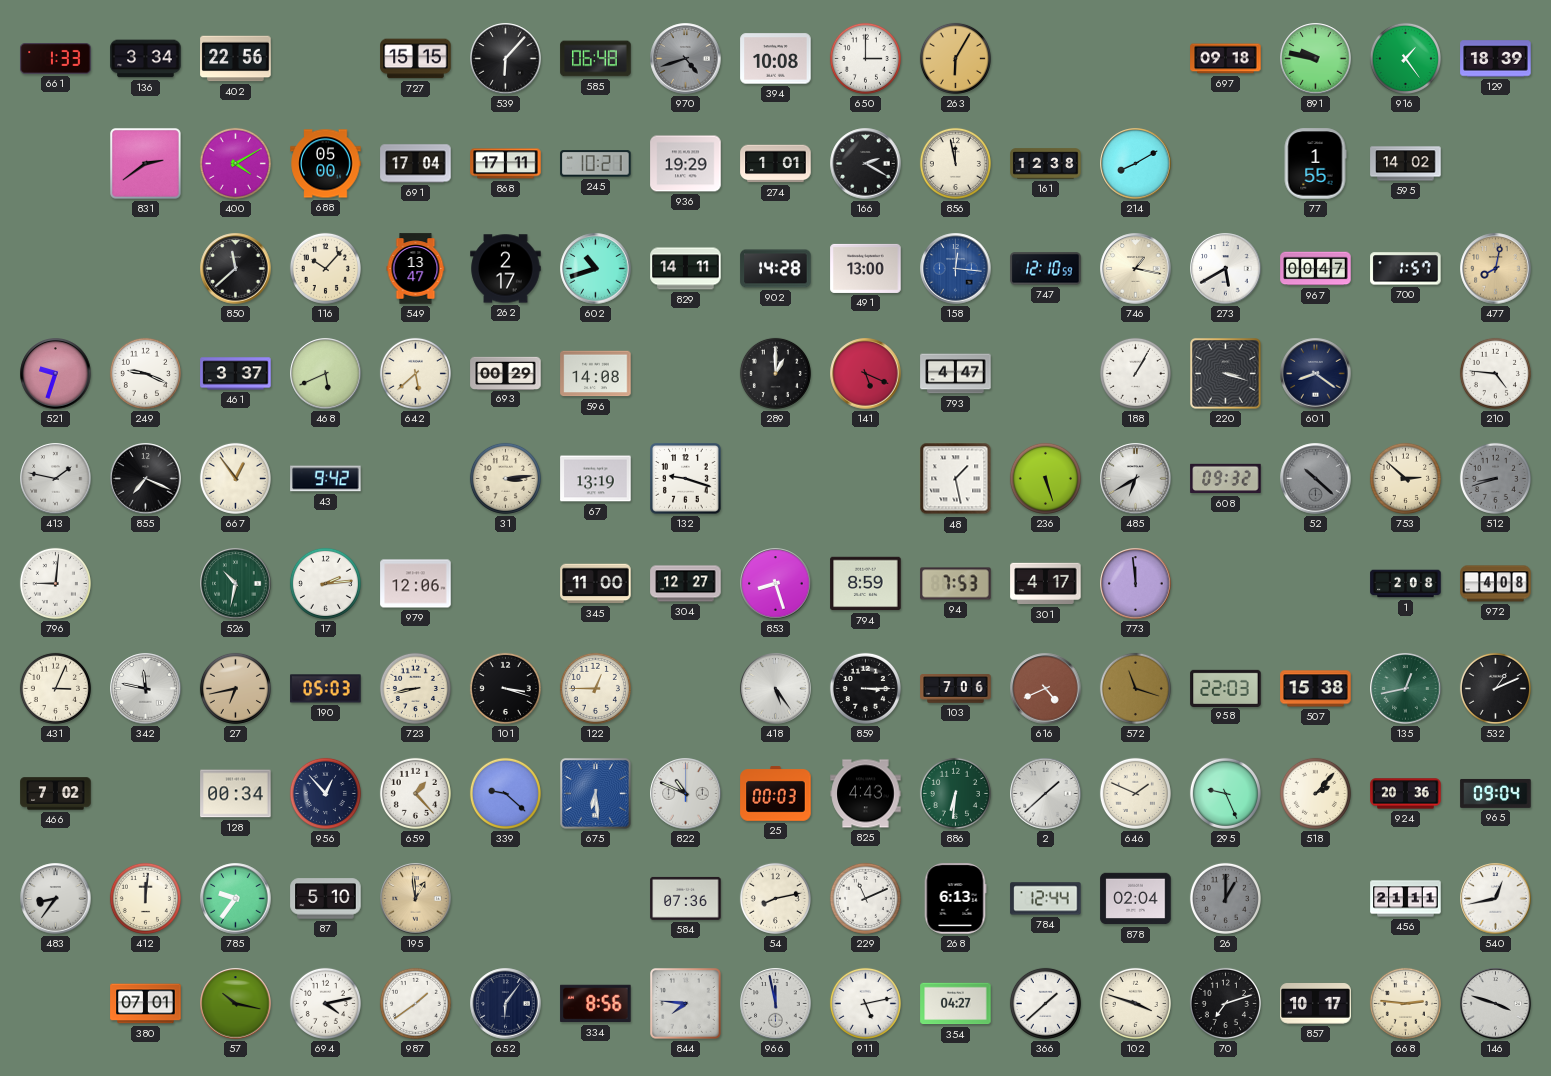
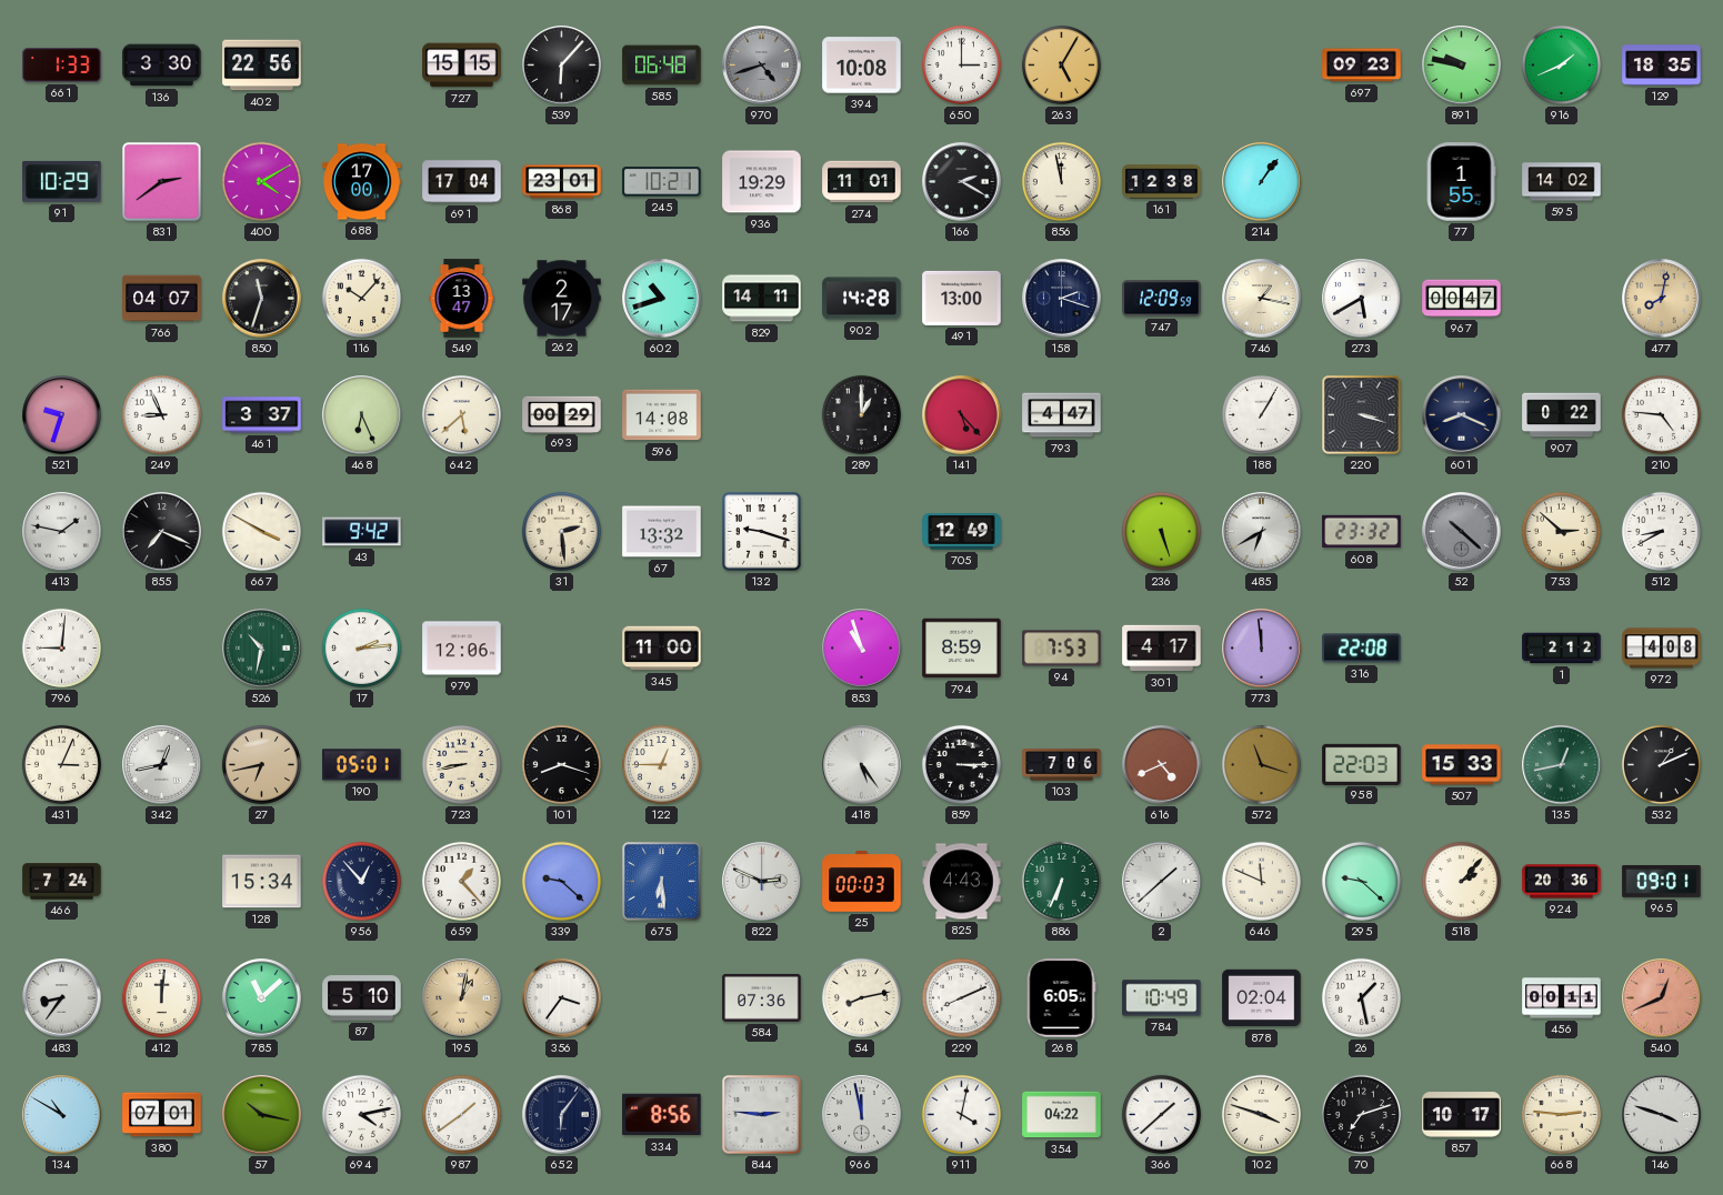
136: 3:34 -> 3:30
263: 6:05 -> 5:05
697: 09:18 -> 09:23
916: 1:24 -> 1:41
129: 18:39 -> 18:35
91: none -> 10:29
688: 05:00 -> 17:00
868: 17:11 -> 23:01
274: 1:01 -> 11:01
214: 8:10 -> 1:06
766: none -> 04:07
850: 11:38 -> 11:33
158: 12:16 -> 2:18
158 dial: blue -> navy
747: 12:10 -> 12:09
700: 1:57 -> none
249: 9:19 -> 8:56
468: 5:41 -> 6:26
141: 5:19 -> 5:23
601: 8:21 -> 8:19
907: none -> 0:22
667: 12:54 -> 3:50
31: 3:14 -> 2:29
67: 13:19 -> 13:32
705: none -> 12:49
48: 1:28 -> none
608: 09:32 -> 23:32
512: 8:42 -> 8:40
512 dial: grey -> white
304: 12:27 -> none
853: 8:27 -> 10:57
316: none -> 22:08
1: 2:08 -> 2:12
342: 11:47 -> 12:43
190: 05:03 -> 05:01
101: 3:18 -> 8:18
507: 15:38 -> 15:33
466: 7:02 -> 7:24
128: 00:34 -> 15:34
822: 10:49 -> 2:49
886: 6:31 -> 6:34
646: 1:49 -> 11:49
295: 9:26 -> 9:22
965: 09:04 -> 09:01
785: 9:36 -> 11:08
195: 12:59 -> 1:02
356: none -> 3:36
229: 11:11 -> 8:11
268: 6:13 -> 6:05
784: 12:44 -> 10:49
26: 1:00 -> 1:28
26 dial: grey -> white
456: 21:11 -> 00:11
540: 12:43 -> 12:41
540 dial: white -> salmon
134: none -> 10:50
844: 7:46 -> 2:46
911: 5:13 -> 4:02
354: 04:27 -> 04:22
